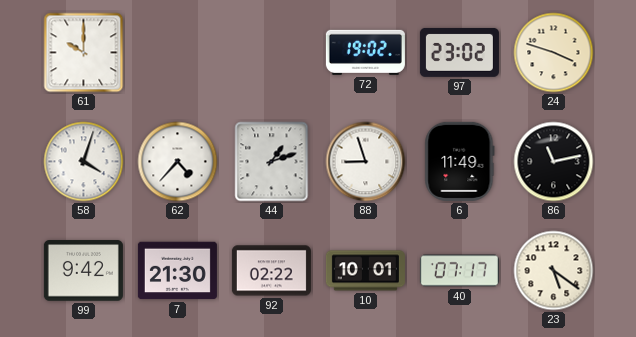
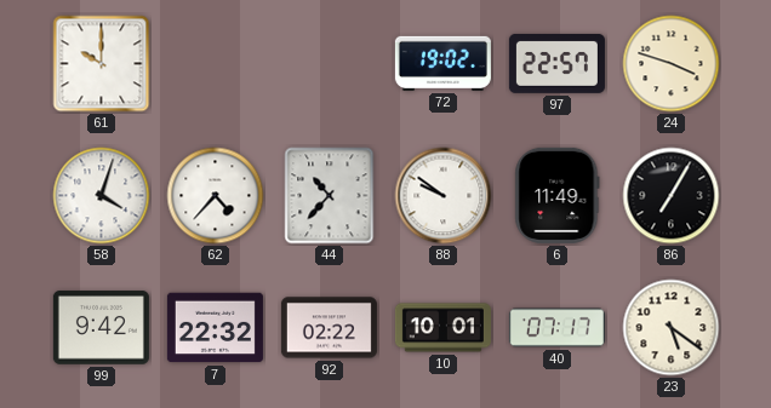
97: 23:02 -> 22:57
44: 1:12 -> 10:37
88: 8:57 -> 9:51
86: 11:13 -> 7:05
7: 21:30 -> 22:32
